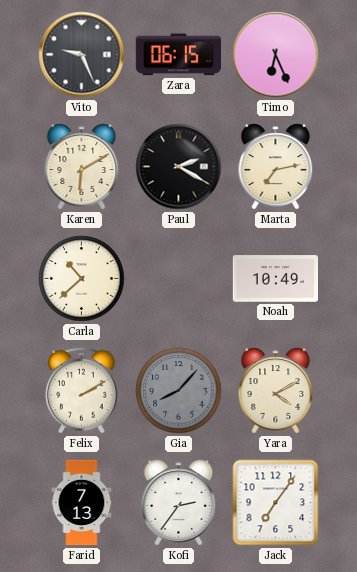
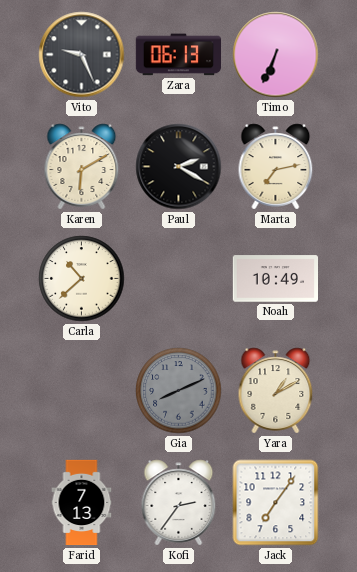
Zara: 06:15 -> 06:13
Timo: 6:26 -> 6:34
Felix: 2:10 -> none
Gia: 8:07 -> 8:11
Yara: 4:10 -> 1:10
